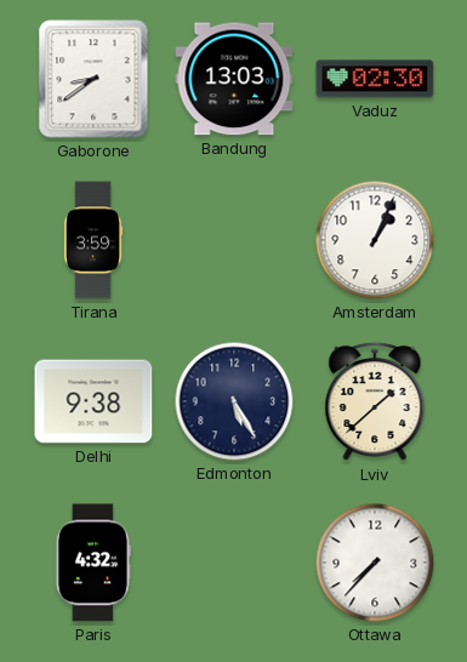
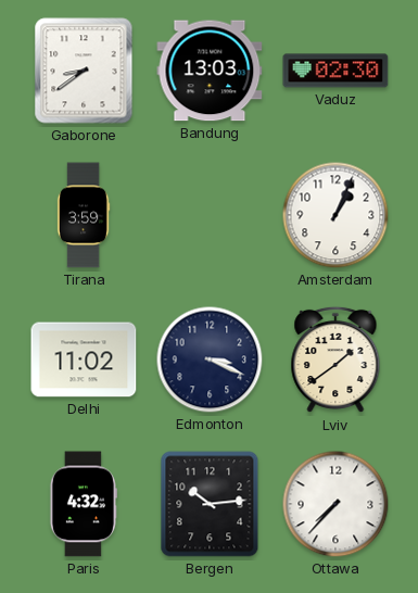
Delhi: 9:38 -> 11:02
Edmonton: 5:25 -> 3:19
Lviv: 1:38 -> 1:39
Bergen: none -> 10:14
